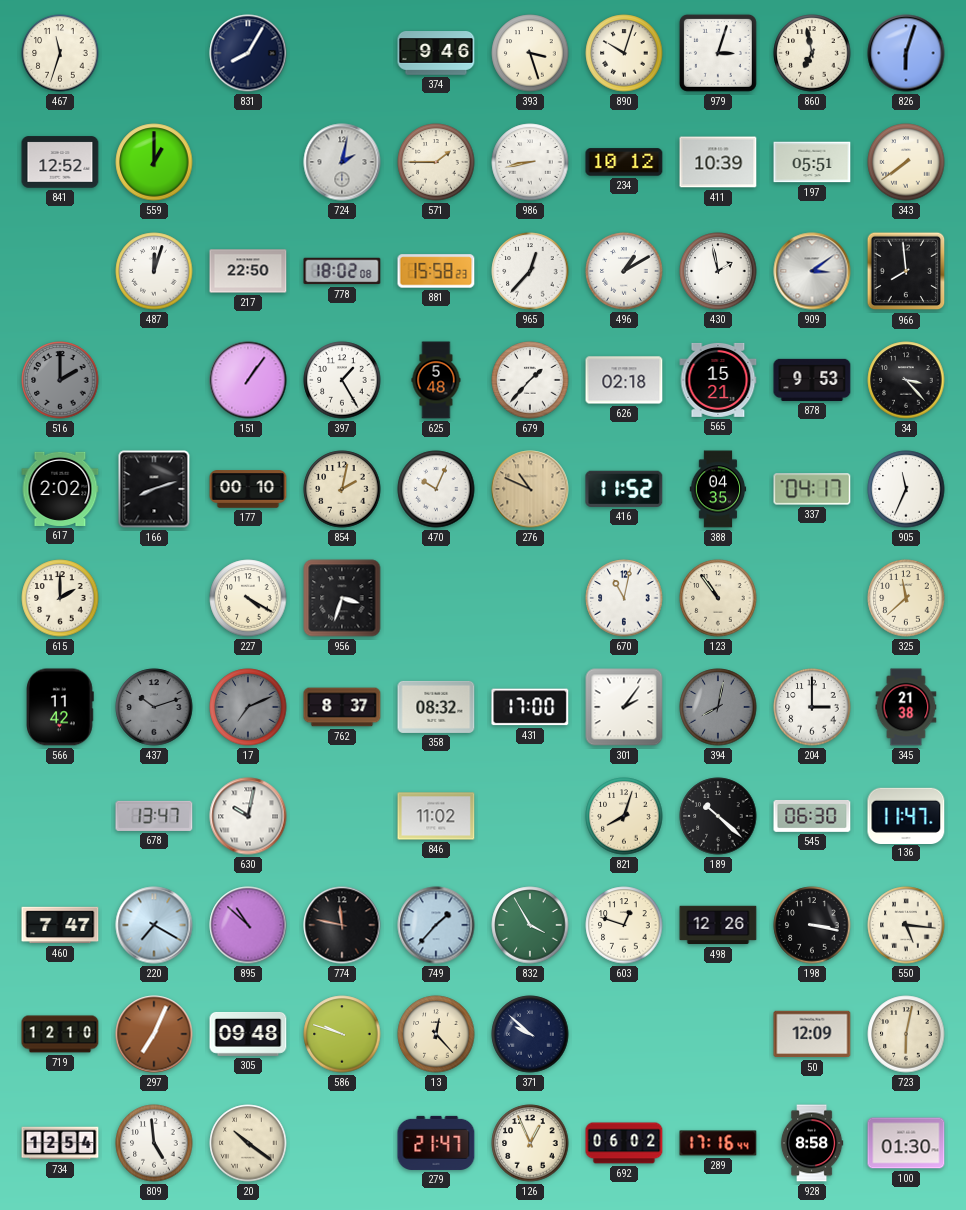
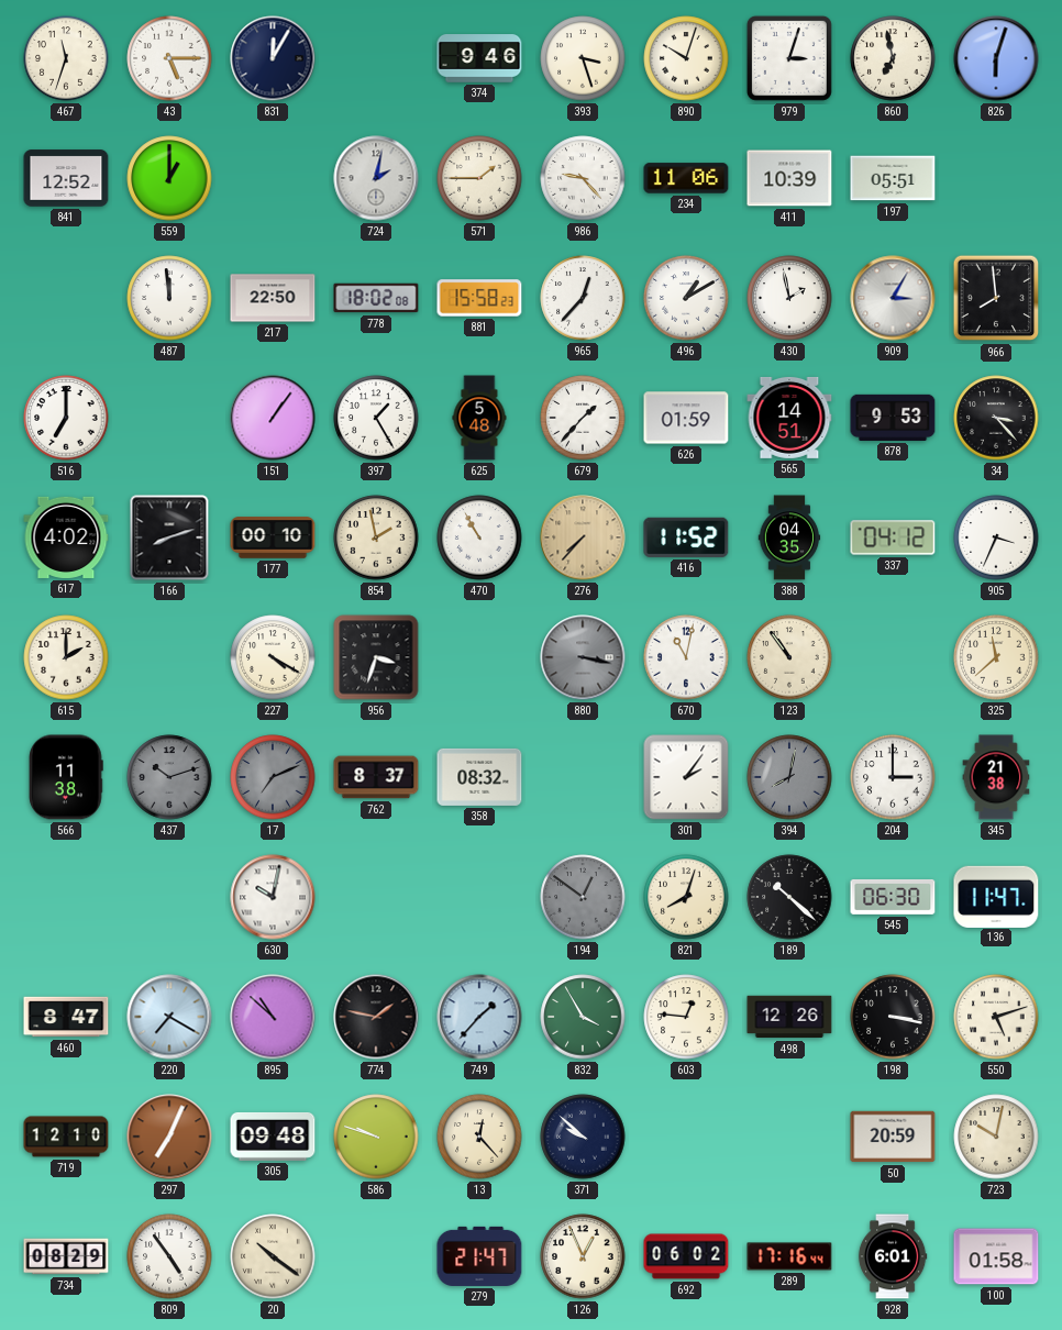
43: none -> 5:15
831: 8:05 -> 12:05
986: 8:43 -> 9:23
234: 10:12 -> 11:06
343: 7:39 -> none
487: 12:03 -> 11:59
909: 3:09 -> 3:05
516: 2:00 -> 7:00
516 dial: grey -> white
626: 02:18 -> 01:59
565: 15:21 -> 14:51
617: 2:02 -> 4:02
854: 2:02 -> 1:58
470: 10:04 -> 10:55
276: 10:49 -> 7:37
337: 04:17 -> 04:12
905: 11:34 -> 3:34
880: none -> 3:17
566: 11:42 -> 11:38
431: 17:00 -> none
678: 13:47 -> none
846: 11:02 -> none
194: none -> 12:51
460: 7:47 -> 8:47
774: 11:47 -> 1:47
603: 12:48 -> 12:46
550: 5:16 -> 5:12
50: 12:09 -> 20:59
723: 6:02 -> 10:02
734: 12:54 -> 08:29
809: 4:59 -> 4:54
928: 8:58 -> 6:01
100: 01:30 -> 01:58
